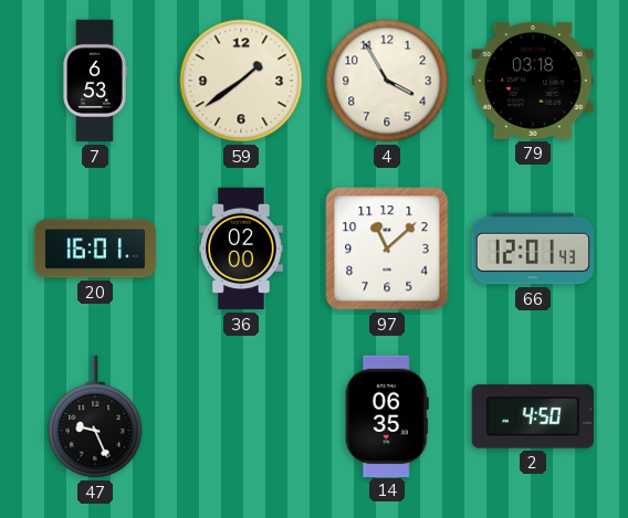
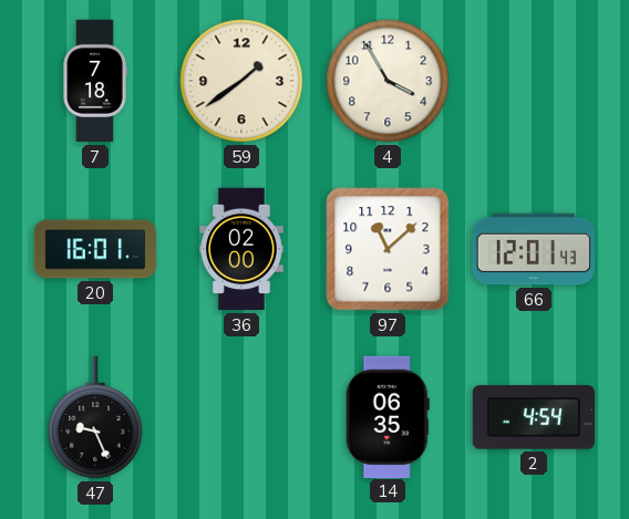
7: 6:53 -> 7:18
79: 03:18 -> none
2: 4:50 -> 4:54
